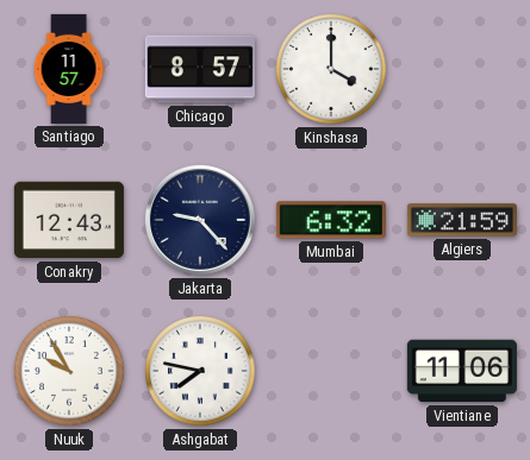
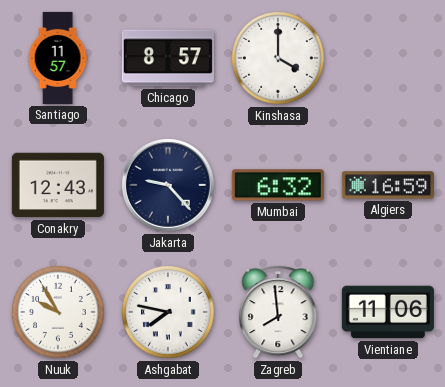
Algiers: 21:59 -> 16:59
Zagreb: none -> 7:59
